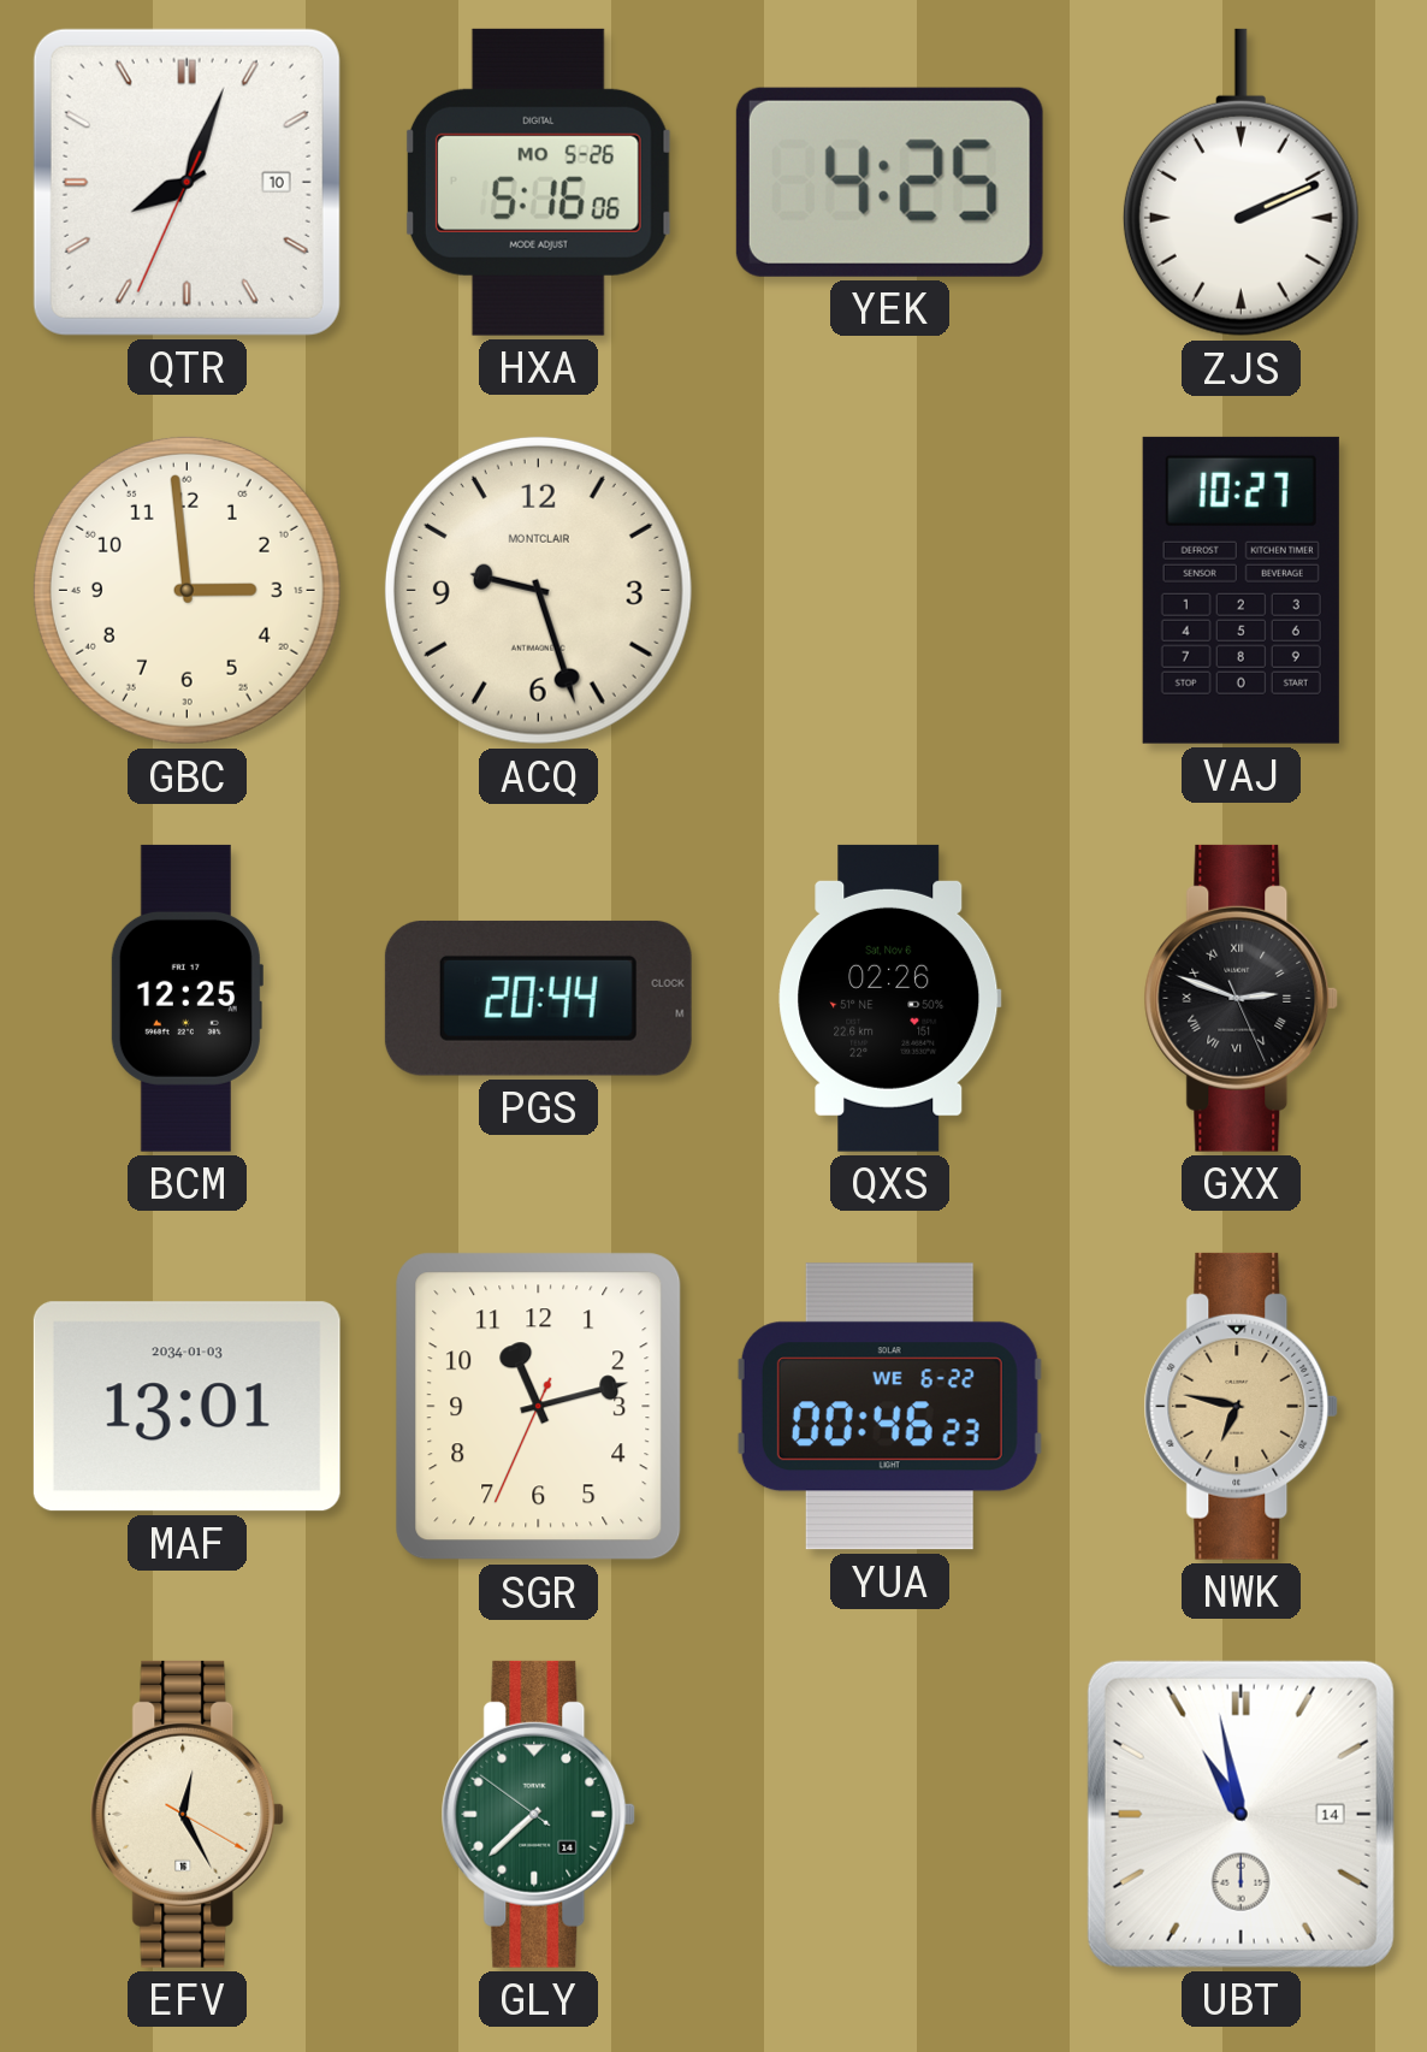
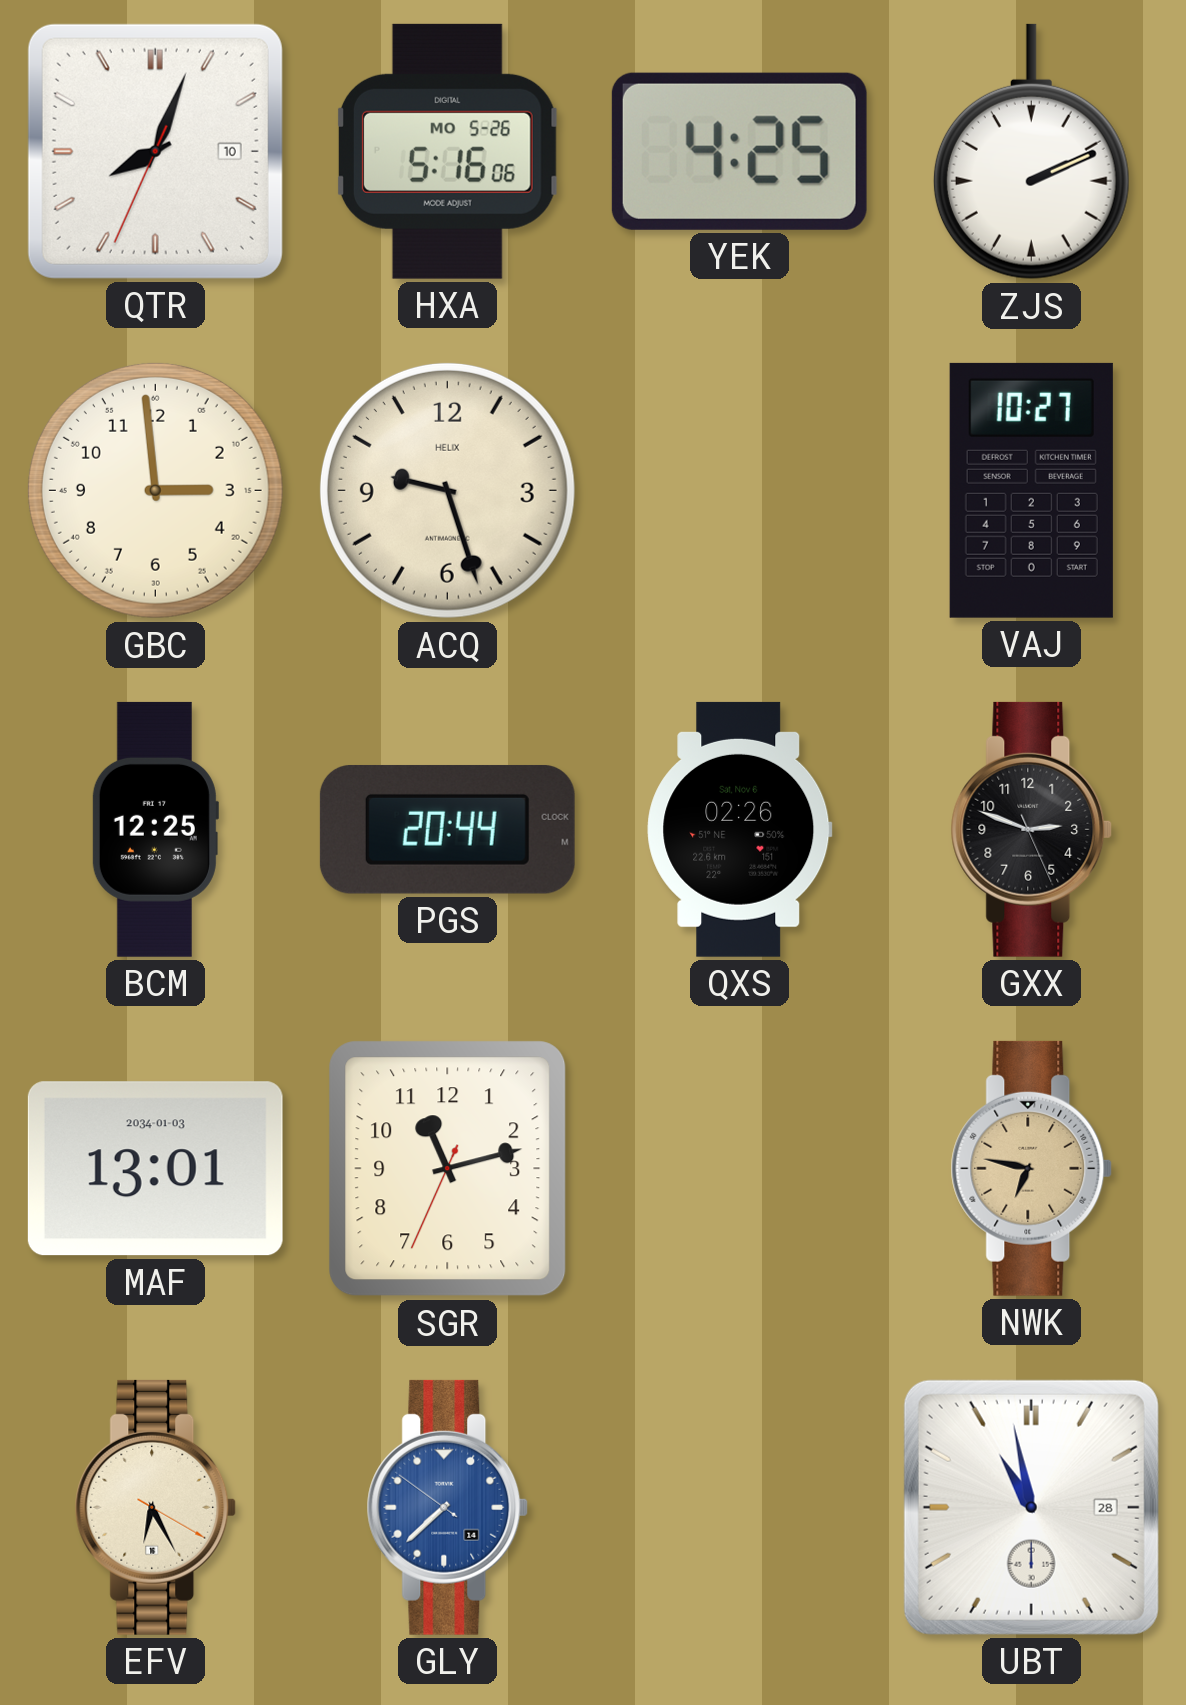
ACQ brand: MONTCLAIR -> HELIX
GXX numerals: Roman -> Arabic
YUA: 00:46 -> none
EFV: 12:25 -> 6:25
GLY dial: green -> blue
UBT date: 14 -> 28
